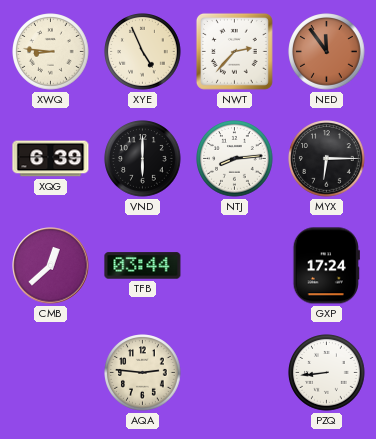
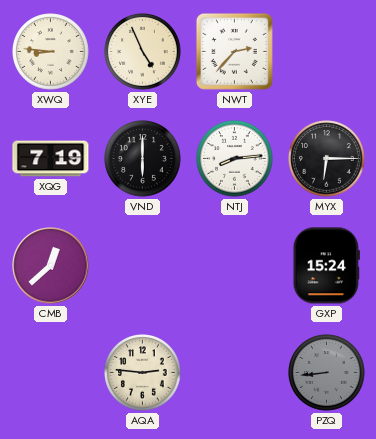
NED: 11:54 -> none
XQG: 6:39 -> 7:19
TFB: 03:44 -> none
GXP: 17:24 -> 15:24
PZQ dial: white -> grey
